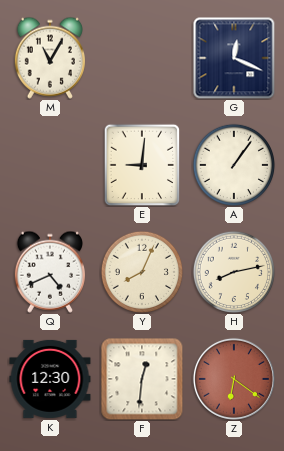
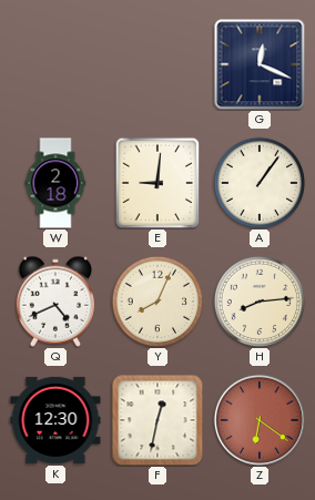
M: 11:05 -> none
W: none -> 2:18
H: 8:13 -> 8:14
F: 12:31 -> 12:32
